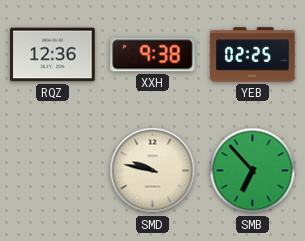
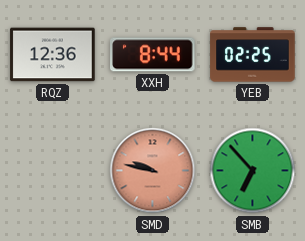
XXH: 9:38 -> 8:44
SMD dial: cream -> salmon
